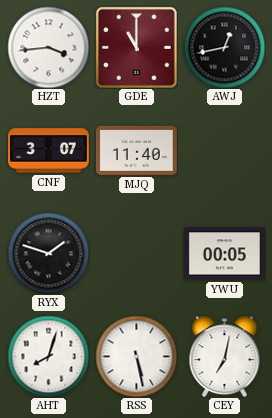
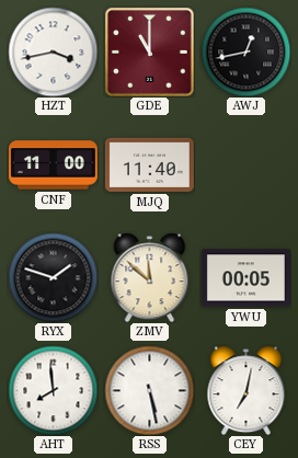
HZT: 3:44 -> 3:43
CNF: 3:07 -> 11:00
ZMV: none -> 11:52
AHT: 8:03 -> 7:59
